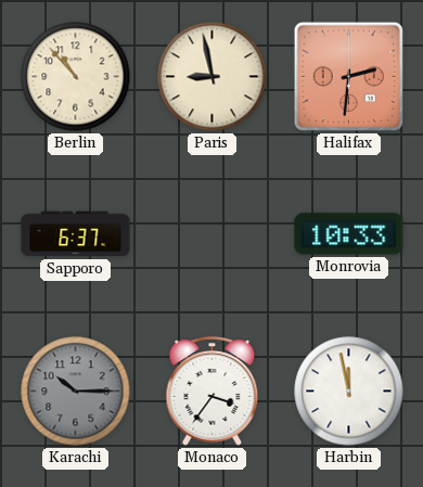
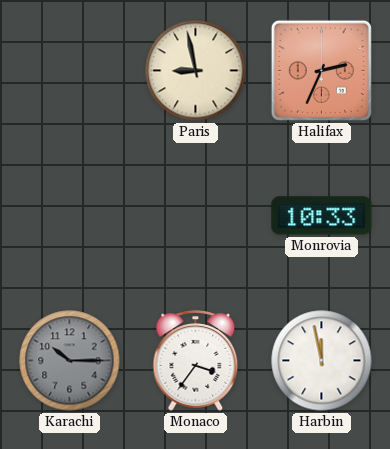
Berlin: 10:53 -> none
Halifax: 2:31 -> 2:34
Sapporo: 6:37 -> none
